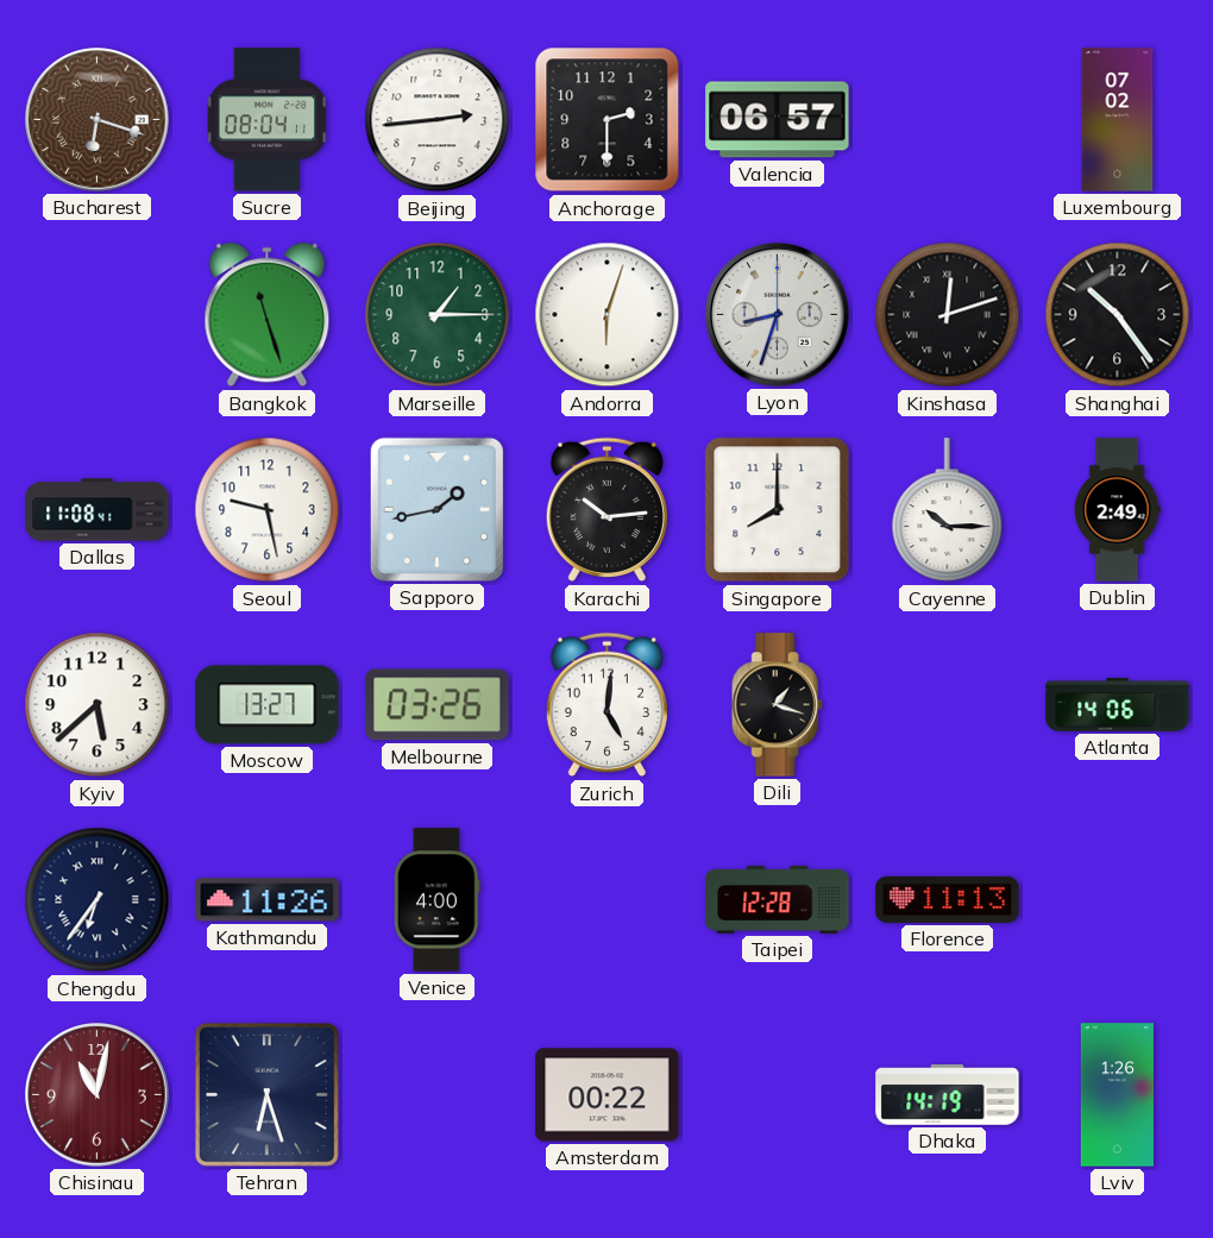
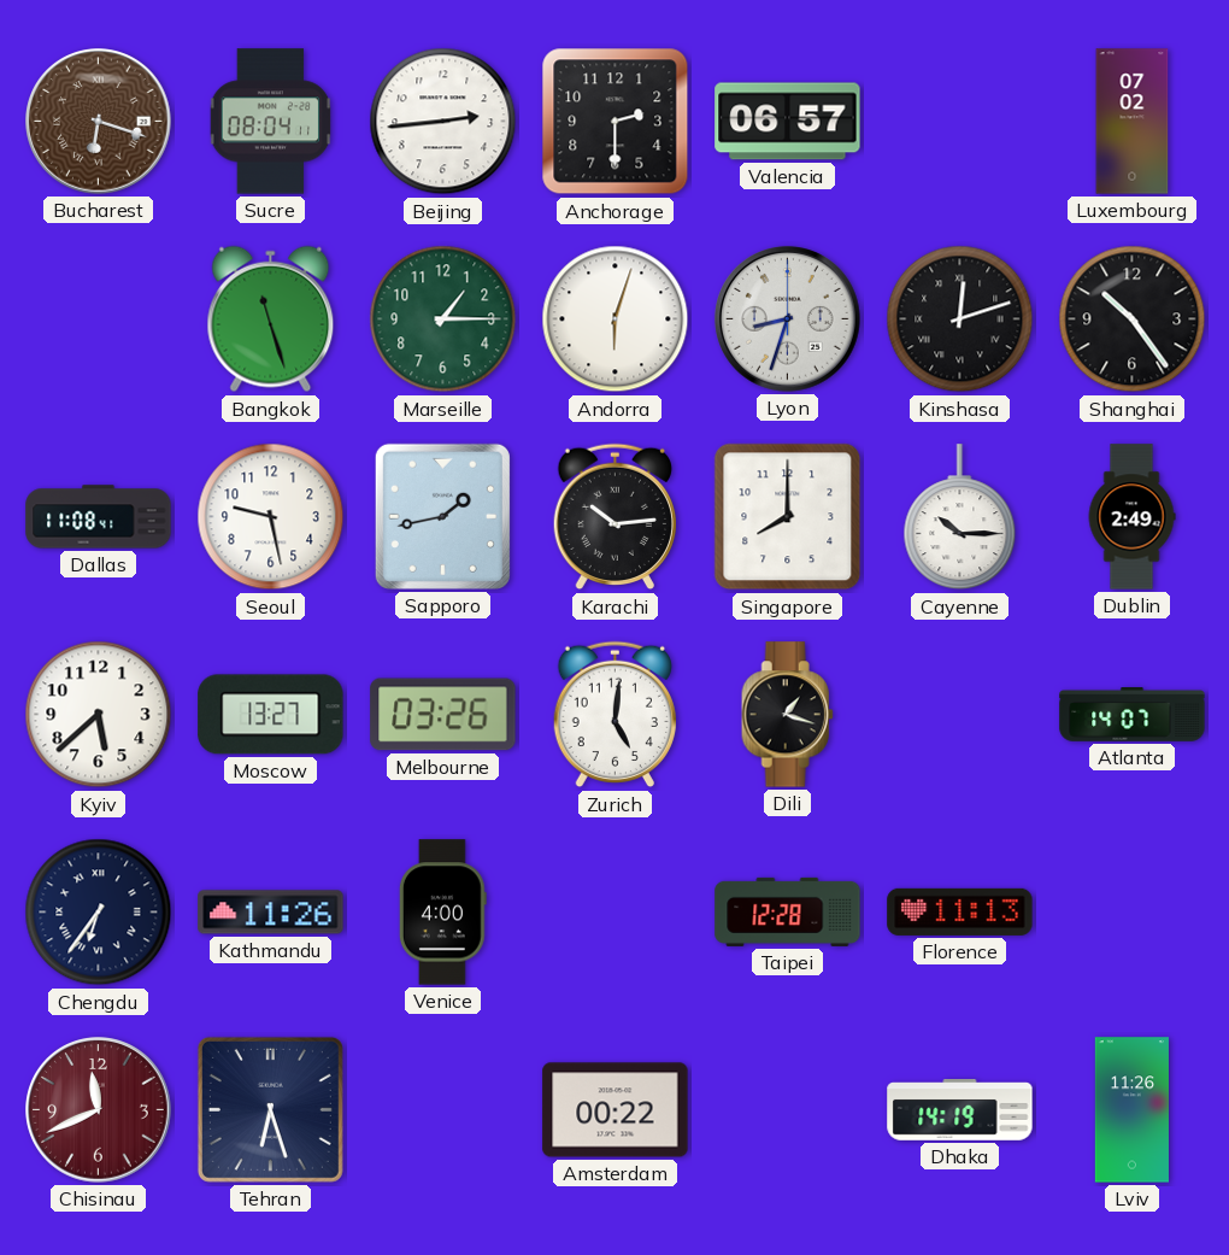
Atlanta: 14:06 -> 14:07
Chisinau: 11:02 -> 11:41
Lviv: 1:26 -> 11:26
